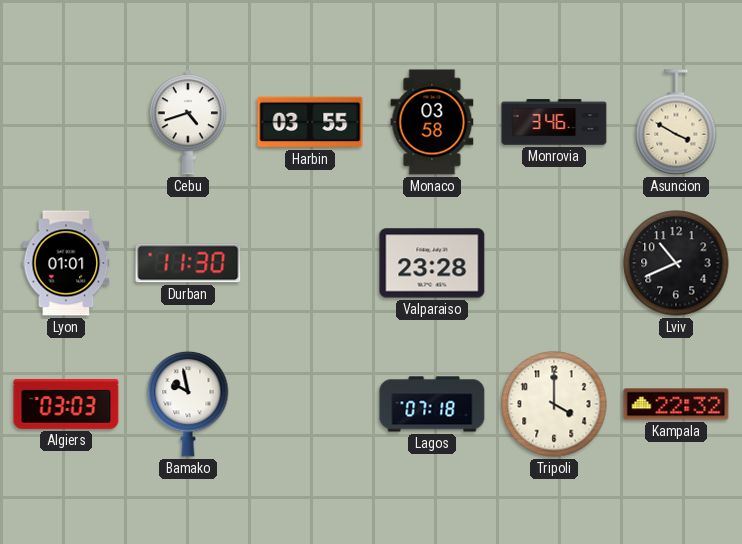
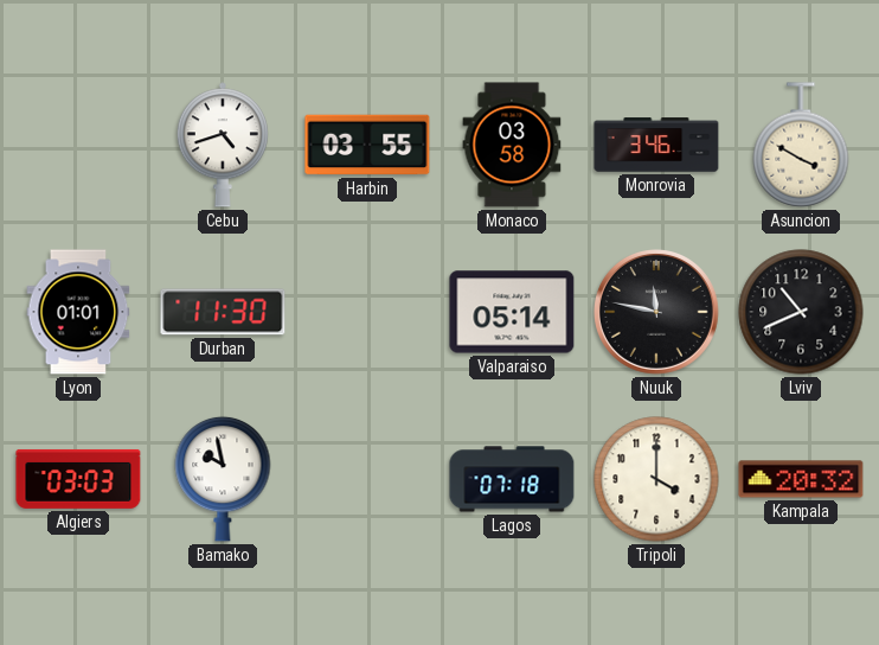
Valparaiso: 23:28 -> 05:14
Nuuk: none -> 11:47
Kampala: 22:32 -> 20:32
